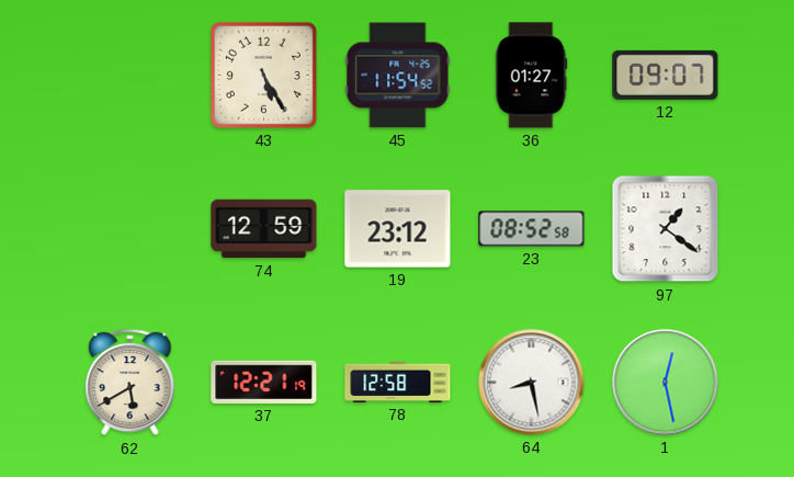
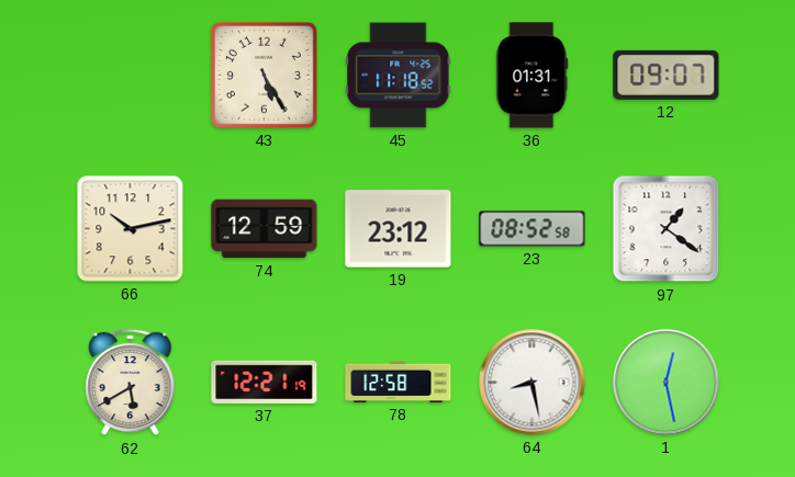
45: 11:54 -> 11:18
36: 01:27 -> 01:31
66: none -> 10:13
